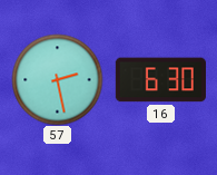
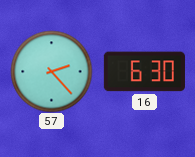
57: 2:28 -> 2:23
